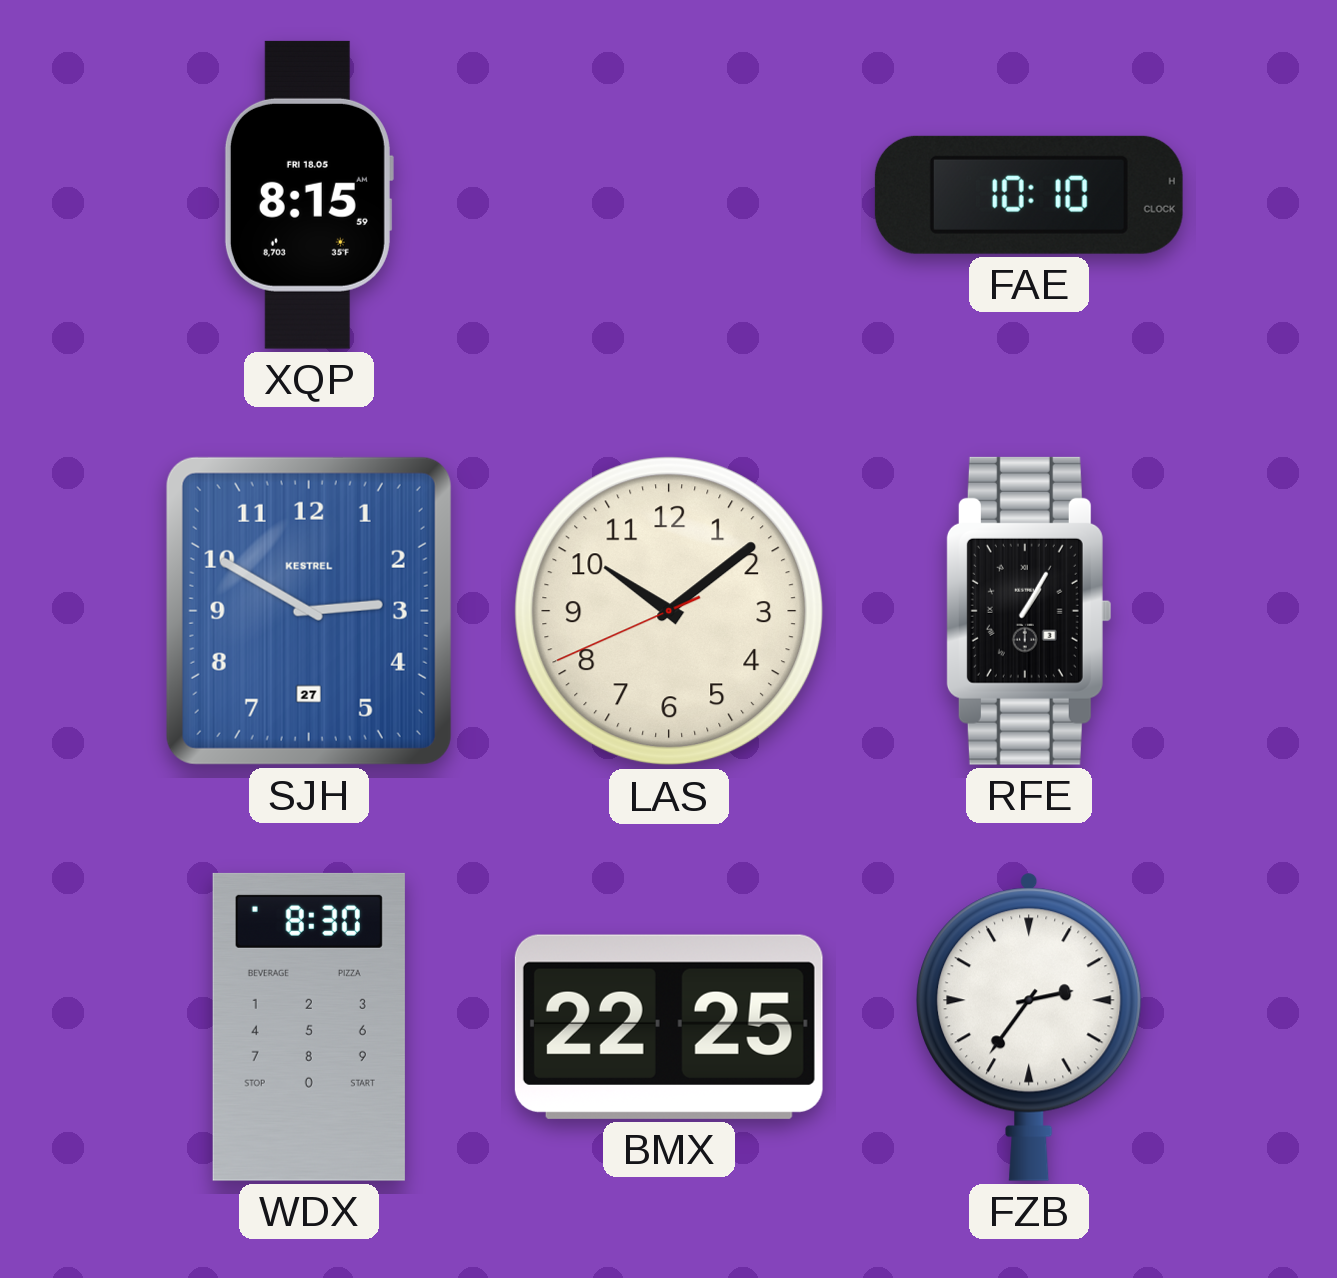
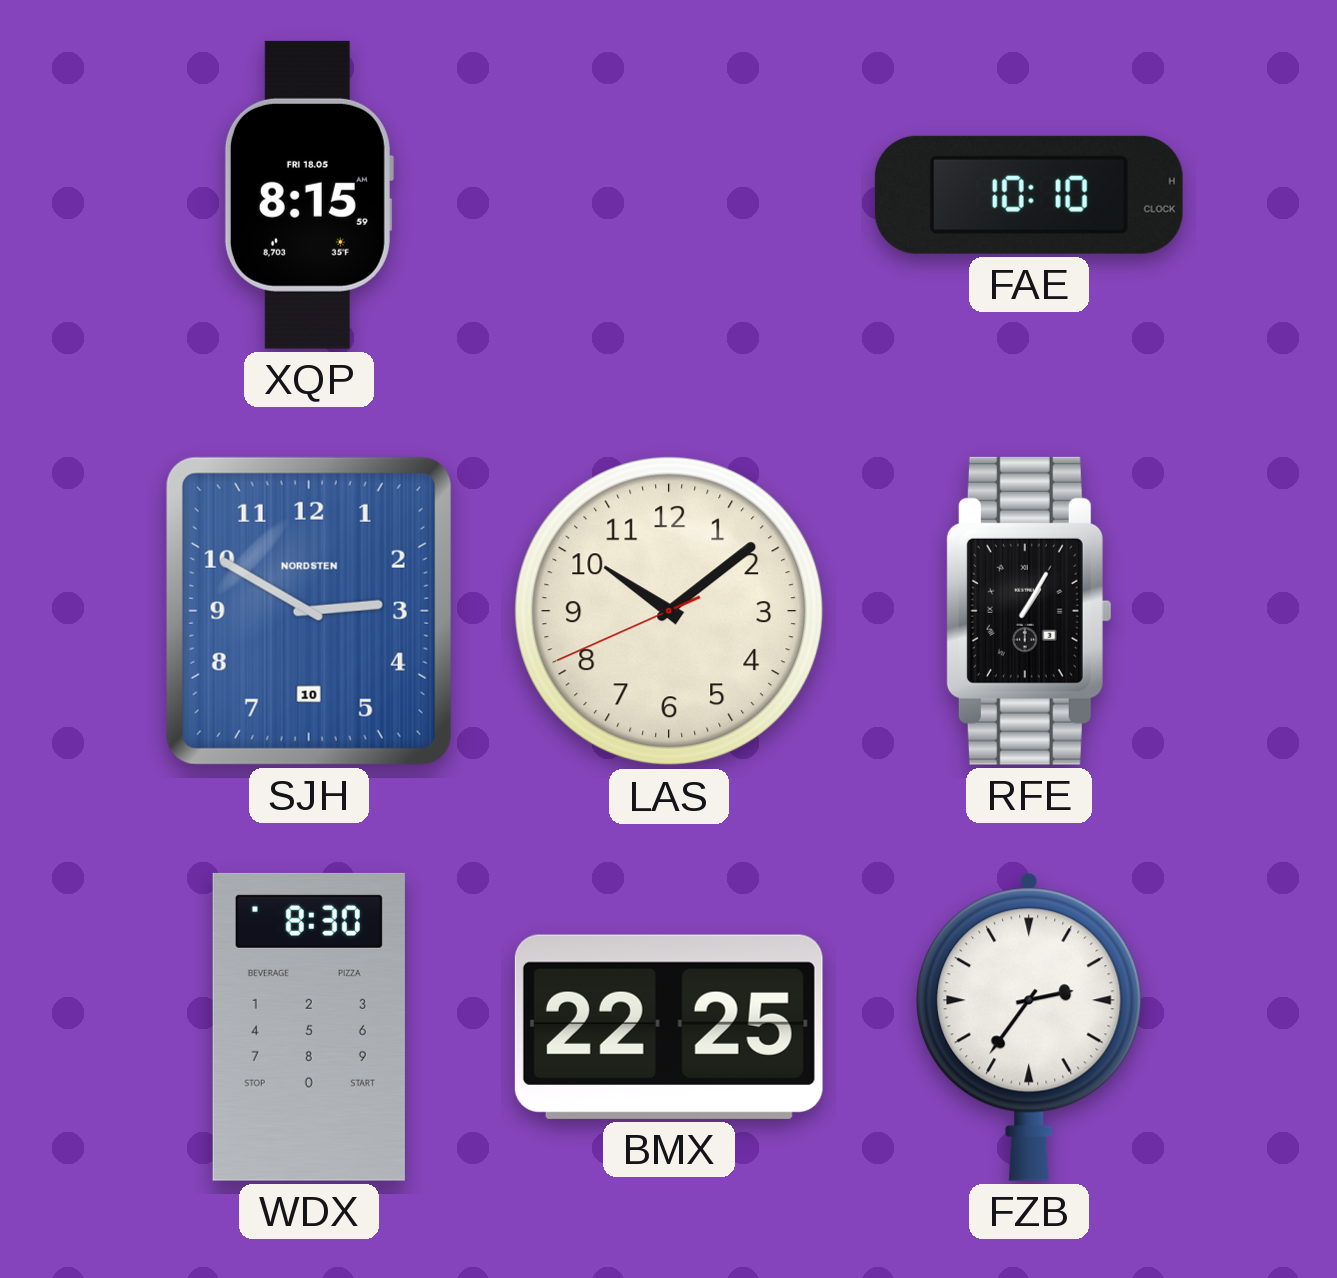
SJH date: 27 -> 10
SJH brand: KESTREL -> NORDSTEN
